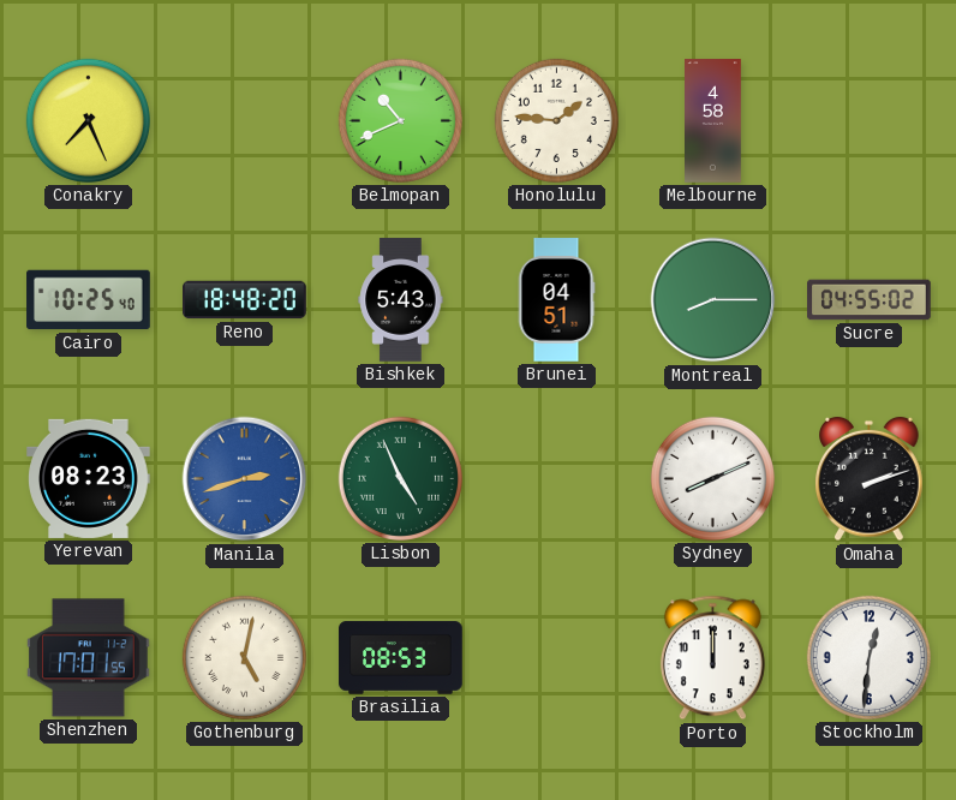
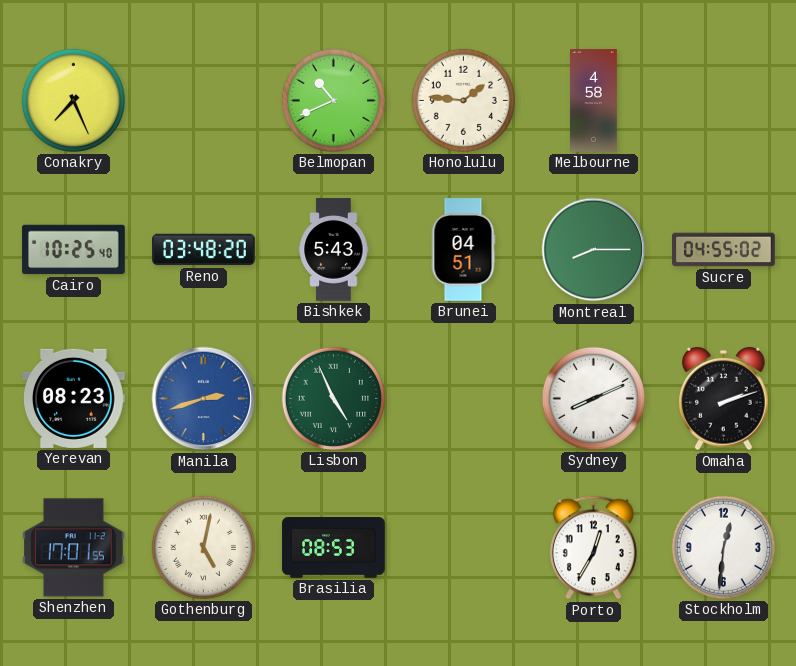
Reno: 18:48 -> 03:48
Porto: 12:00 -> 12:35
